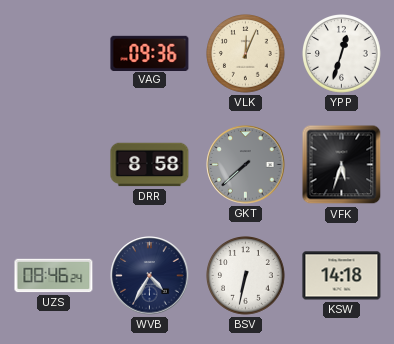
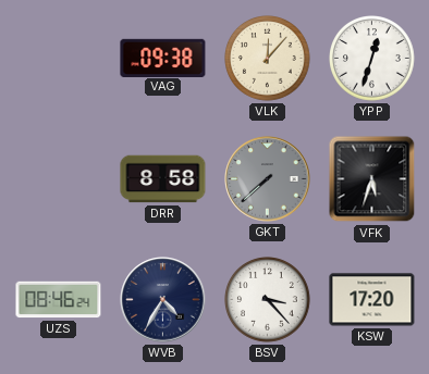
VAG: 09:36 -> 09:38
VLK: 12:04 -> 12:07
BSV: 6:32 -> 3:23
KSW: 14:18 -> 17:20
